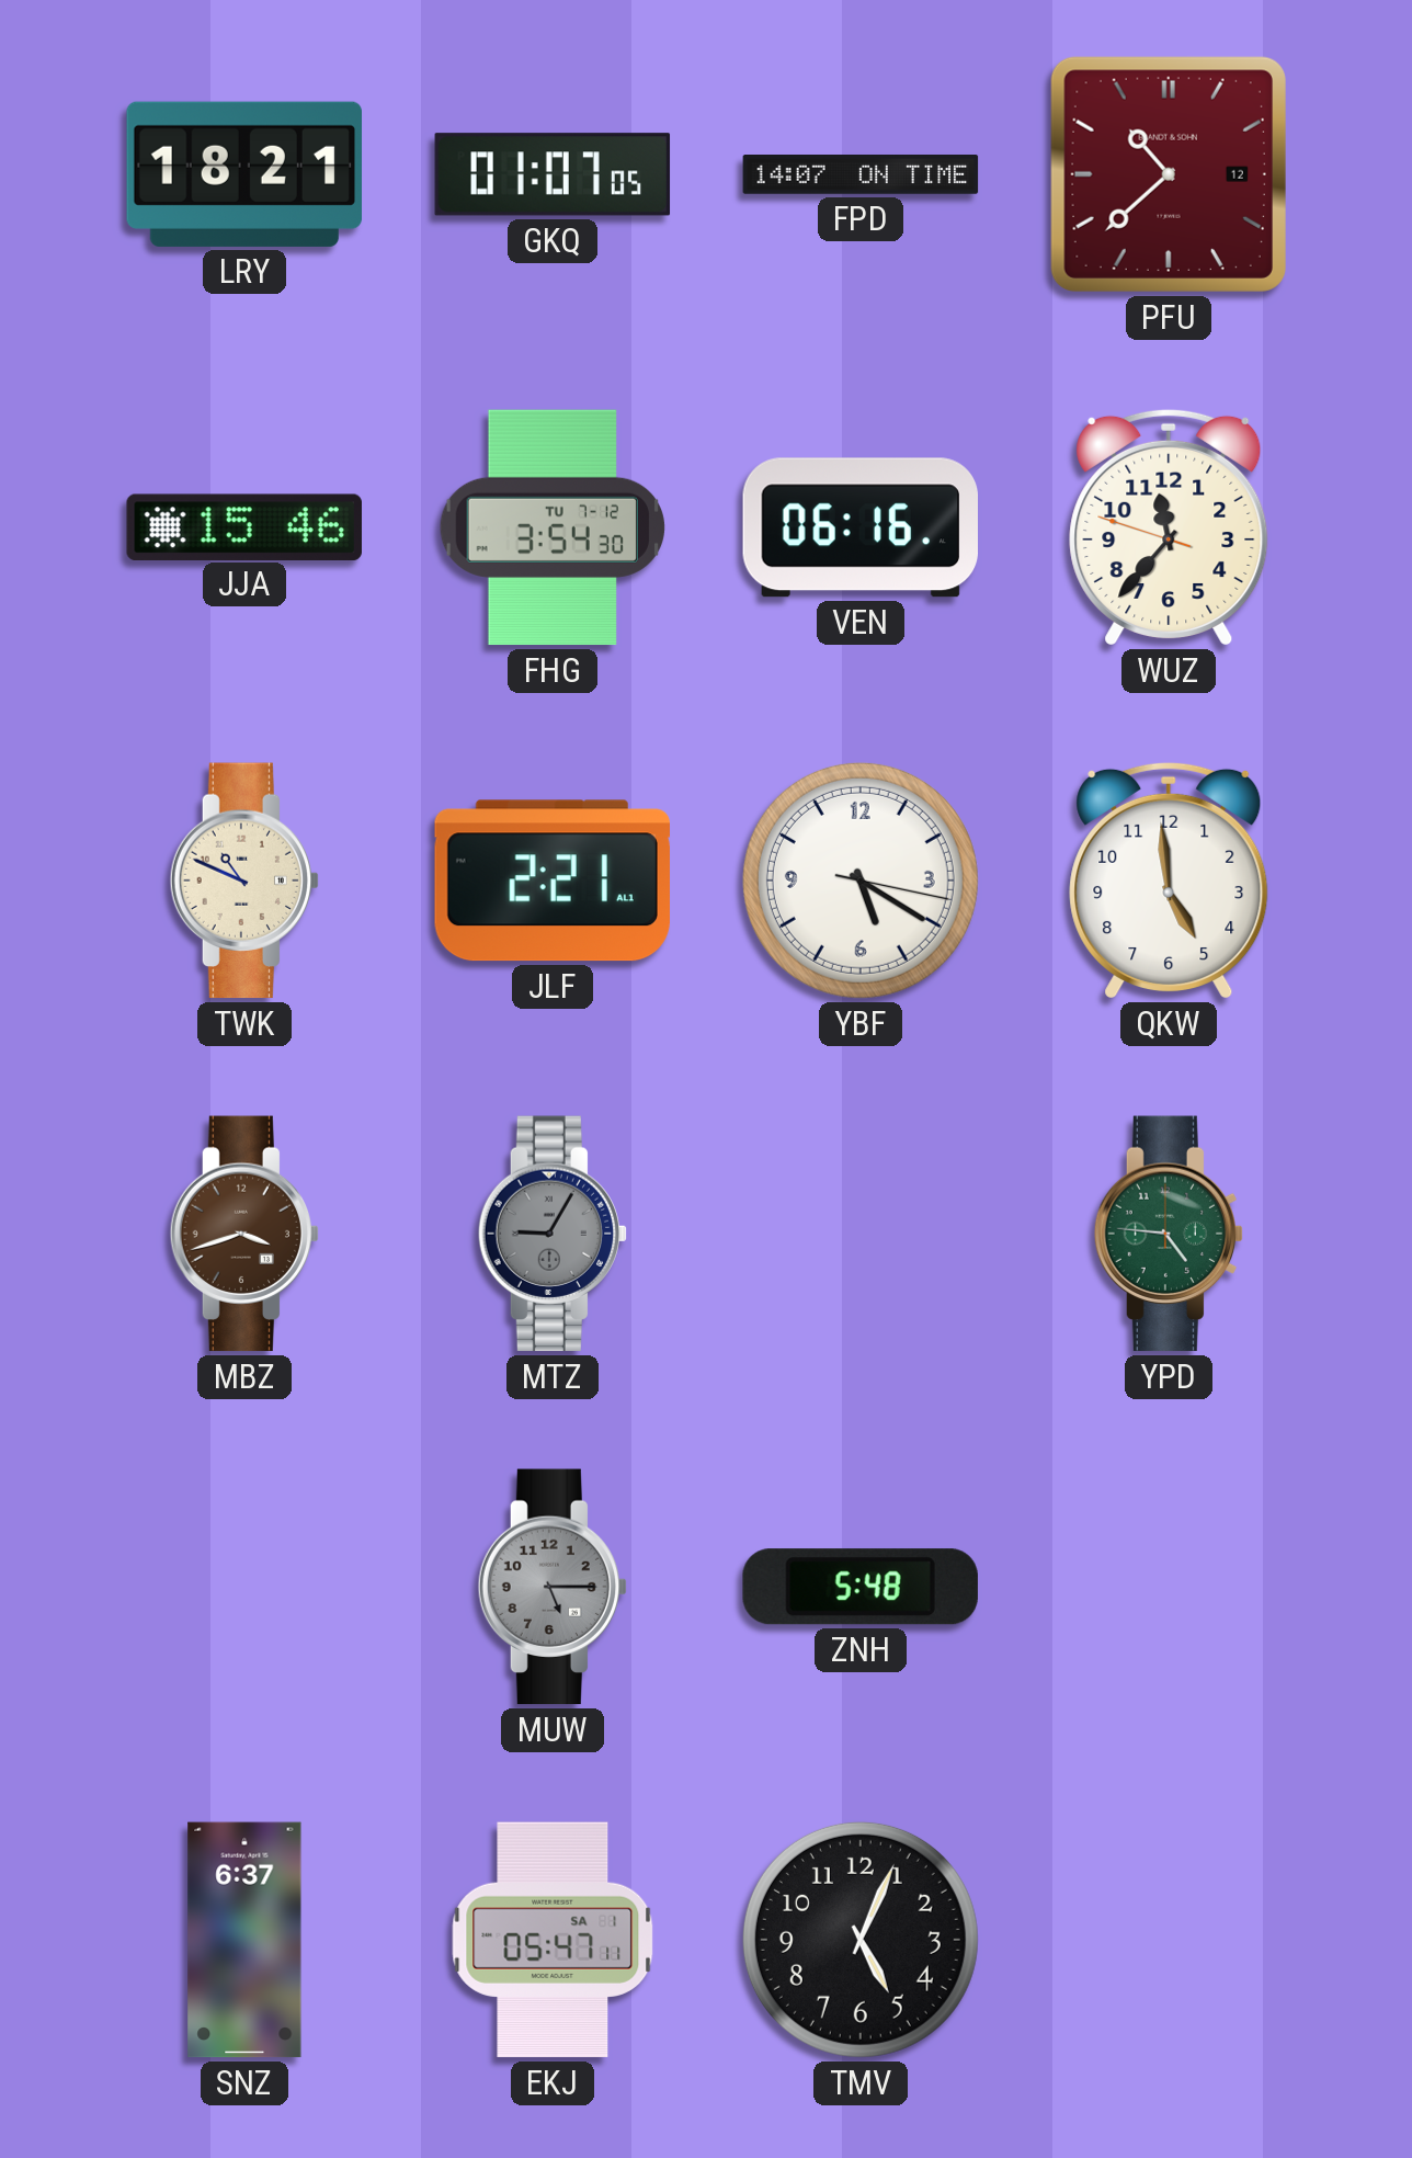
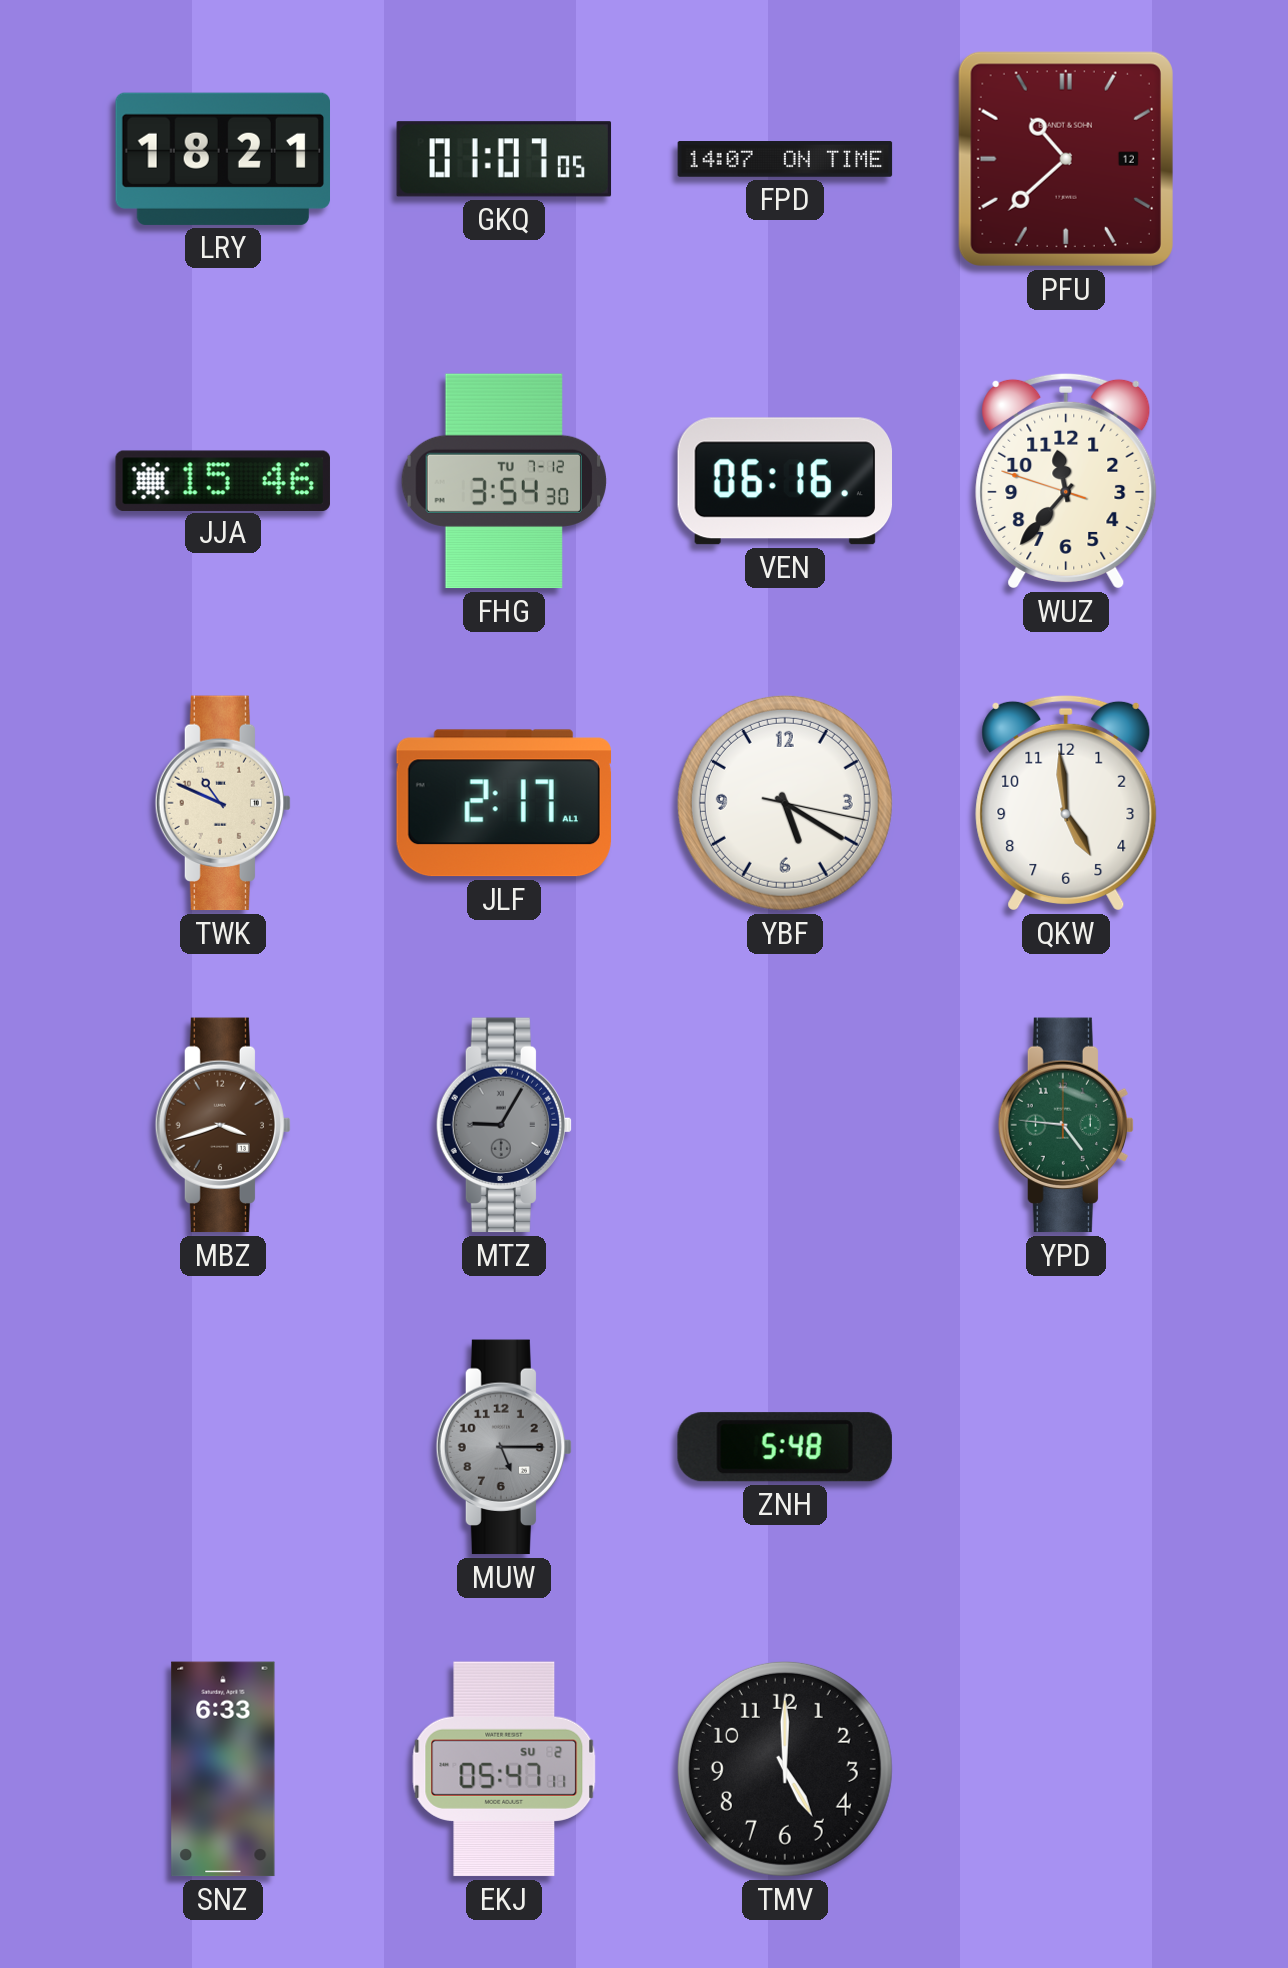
JLF: 2:21 -> 2:17
SNZ: 6:37 -> 6:33
EKJ date: SA 1 -> SU 2
TMV: 5:04 -> 5:00
